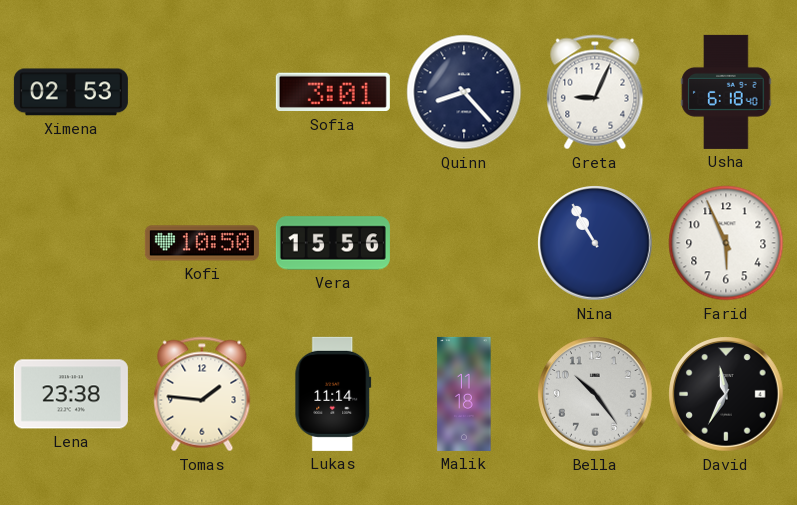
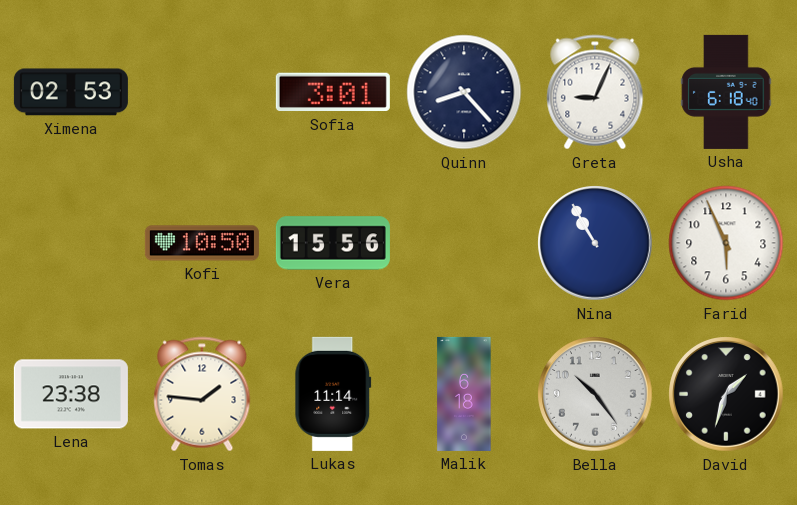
Malik: 11:18 -> 6:18
David: 11:35 -> 1:33
